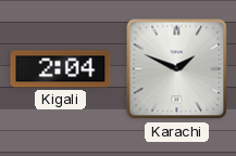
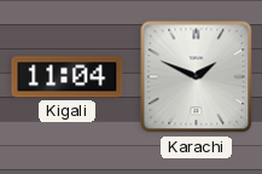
Kigali: 2:04 -> 11:04
